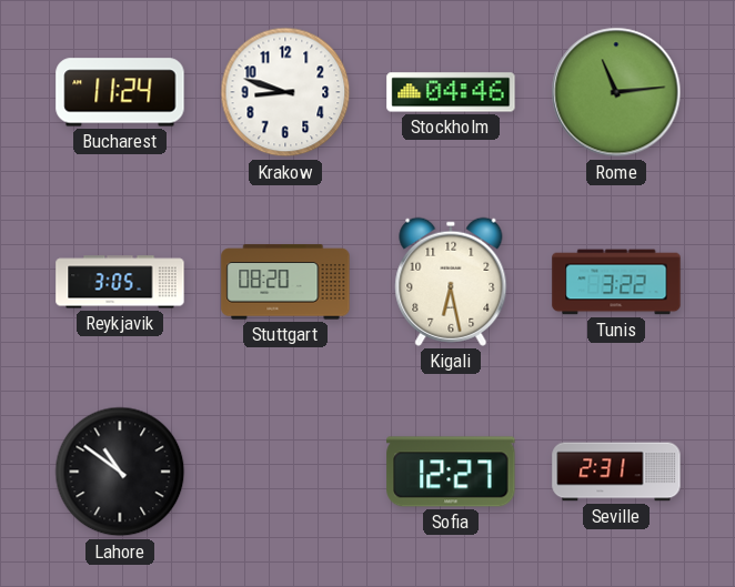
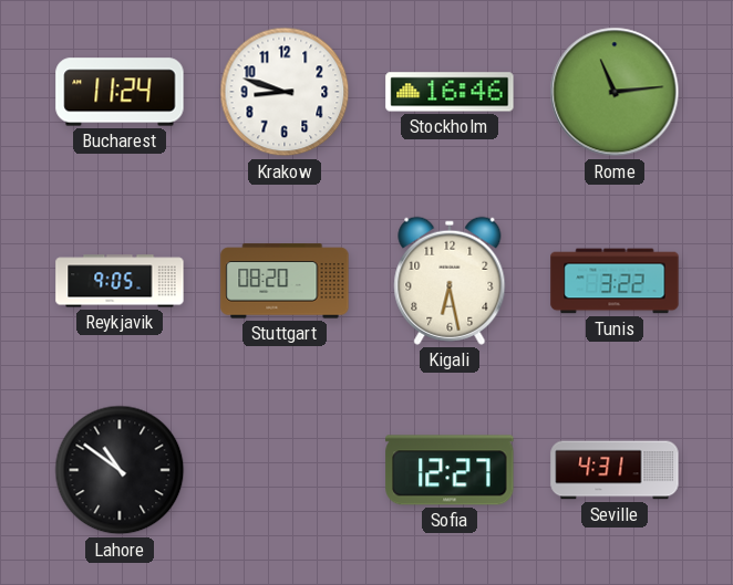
Stockholm: 04:46 -> 16:46
Reykjavik: 3:05 -> 9:05
Seville: 2:31 -> 4:31
